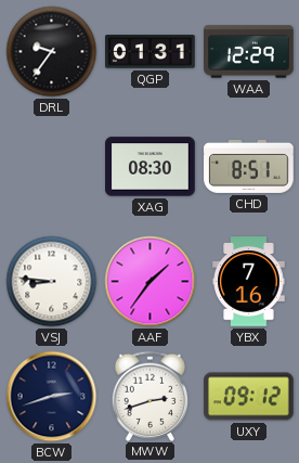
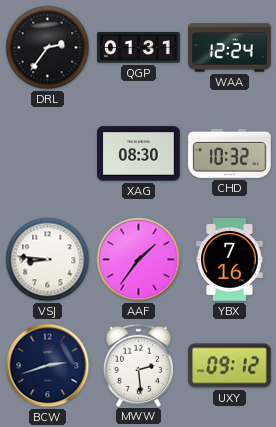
DRL: 9:36 -> 2:36
WAA: 12:29 -> 12:24
CHD: 8:51 -> 10:32
MWW: 2:42 -> 2:29
